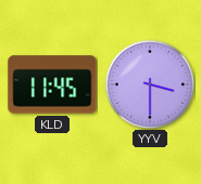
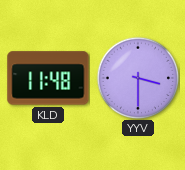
KLD: 11:45 -> 11:48
